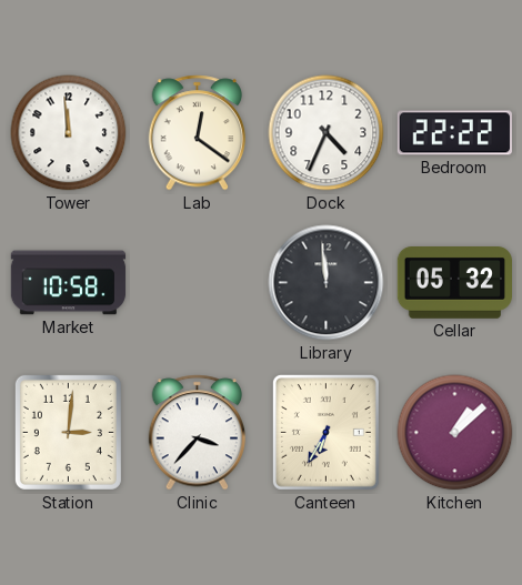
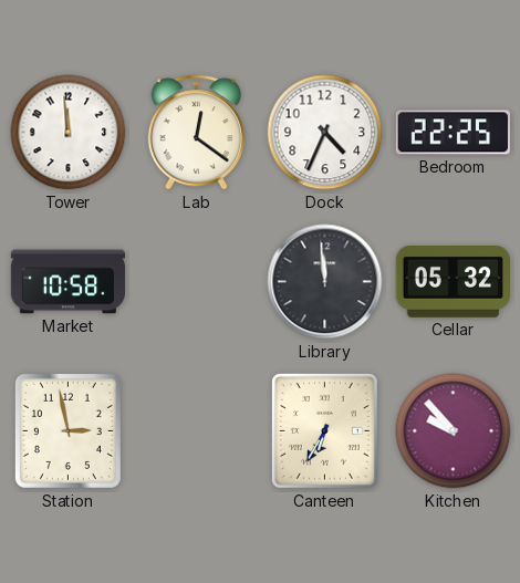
Bedroom: 22:22 -> 22:25
Station: 3:01 -> 2:58
Clinic: 3:37 -> none
Kitchen: 1:08 -> 9:53
